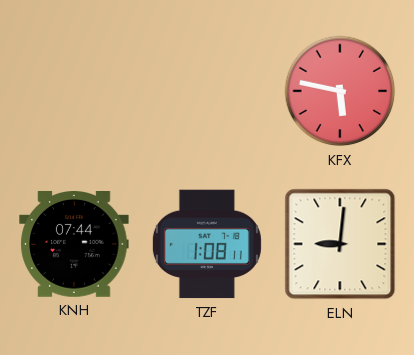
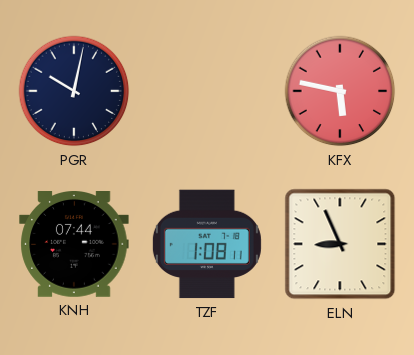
PGR: none -> 10:02
ELN: 9:01 -> 8:56
